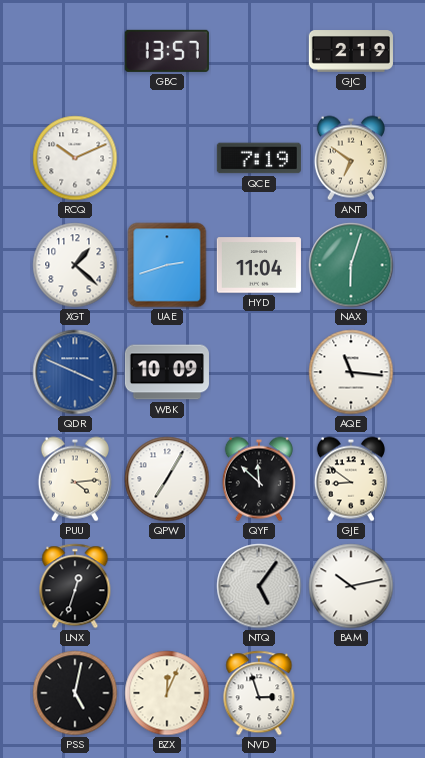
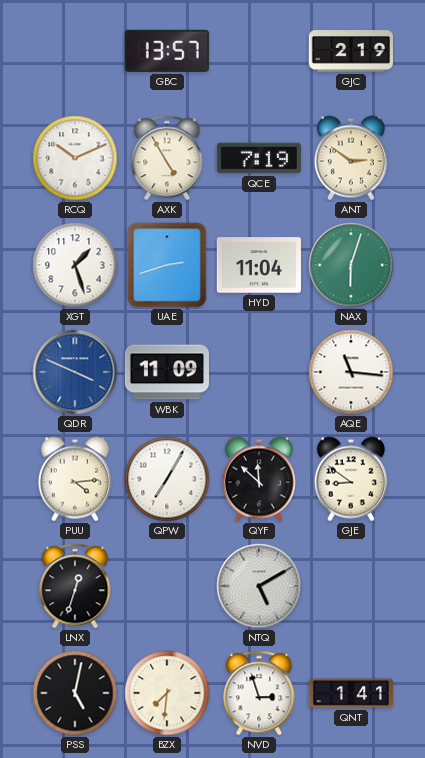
AXK: none -> 4:55
ANT: 6:51 -> 2:51
XGT: 1:22 -> 1:27
WBK: 10:09 -> 11:09
NTQ: 5:06 -> 5:10
BAM: 10:13 -> none
BZX: 12:04 -> 7:31
QNT: none -> 1:41
